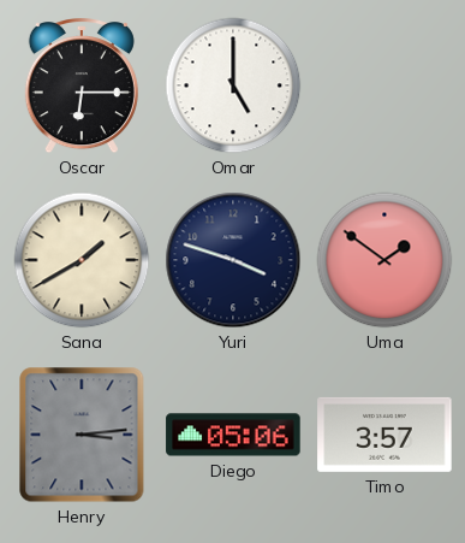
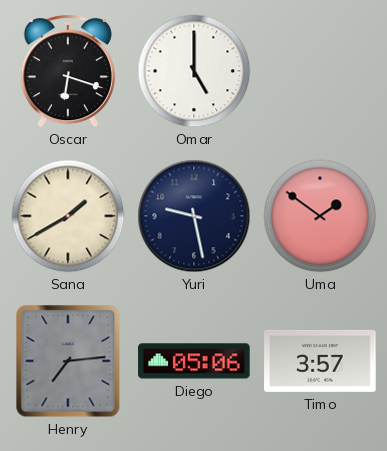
Oscar: 6:15 -> 6:18
Yuri: 3:48 -> 9:28
Henry: 3:14 -> 7:14
